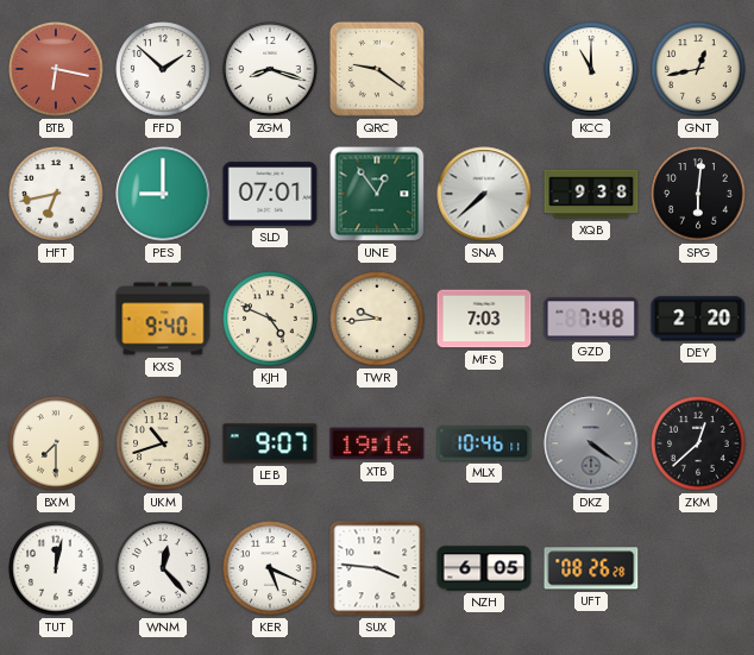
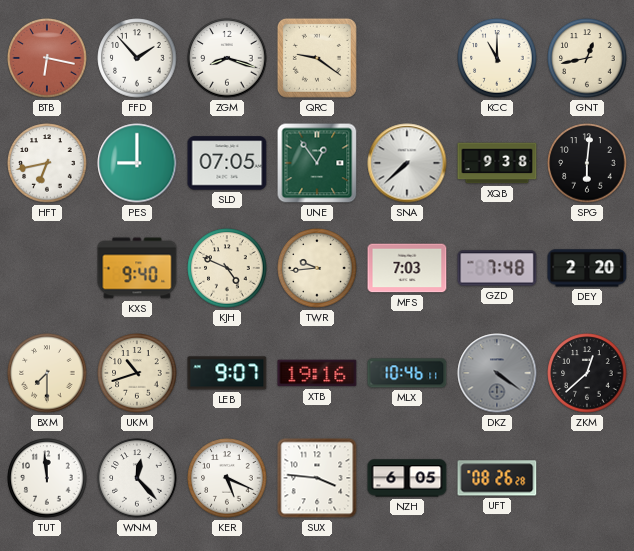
FFD: 1:52 -> 1:53
SLD: 07:01 -> 07:05
TUT: 12:02 -> 11:59
